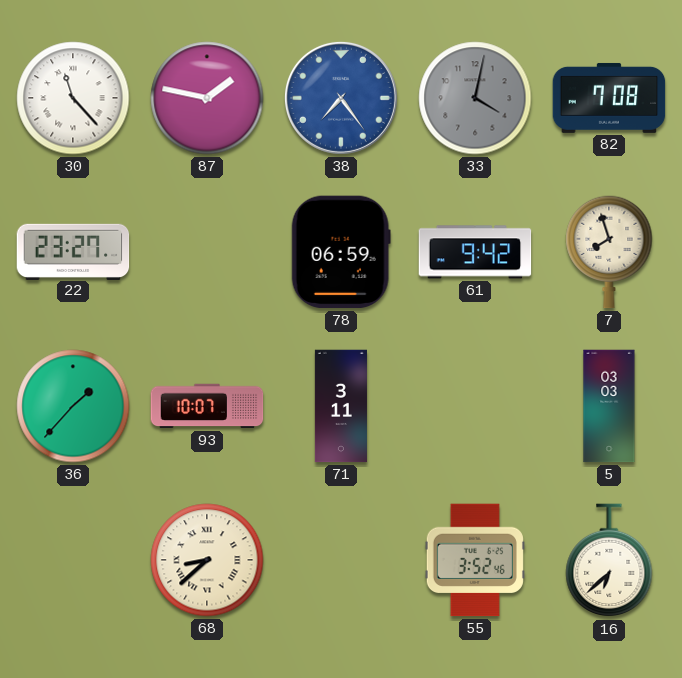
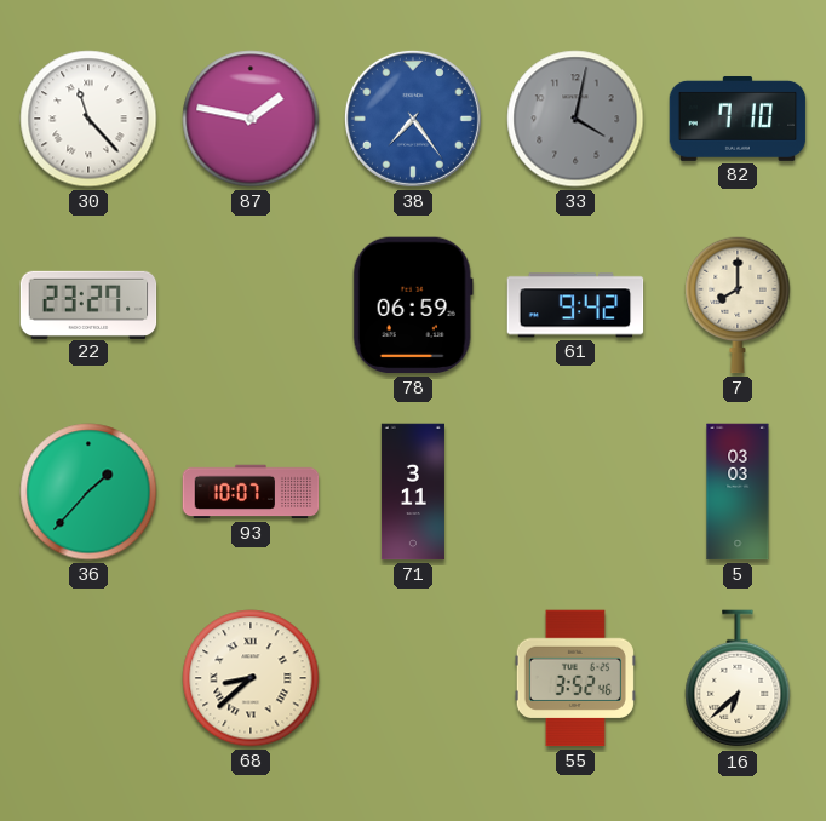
82: 7:08 -> 7:10
7: 7:57 -> 8:00
